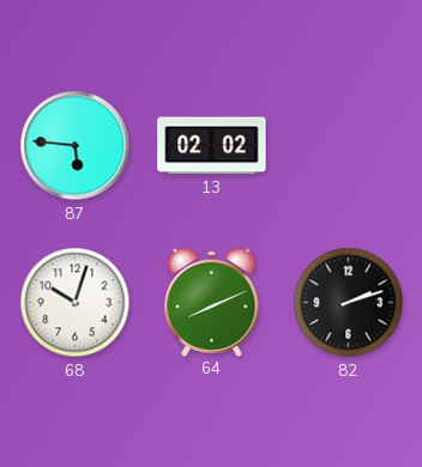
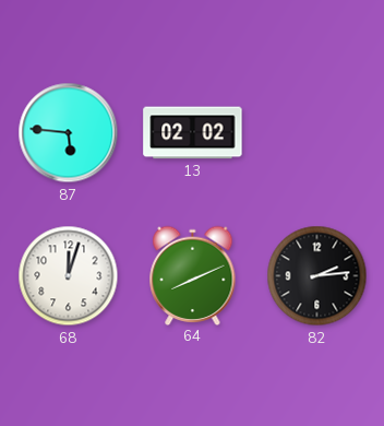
68: 10:03 -> 12:03
82: 2:12 -> 2:14
